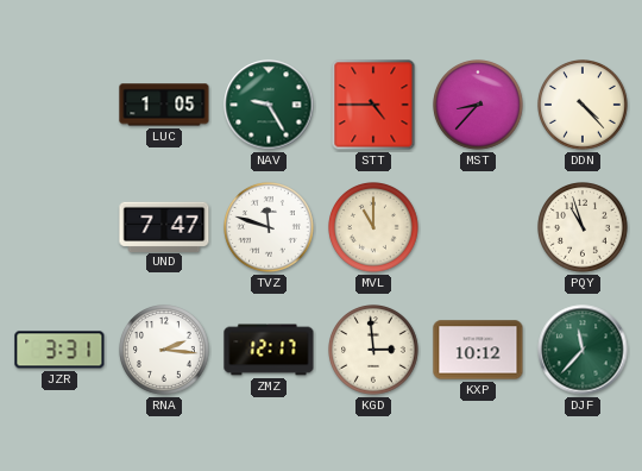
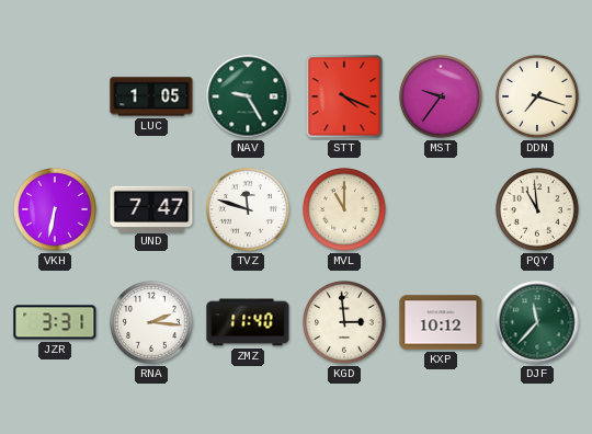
STT: 4:45 -> 4:19
MST: 8:37 -> 9:36
DDN: 4:23 -> 7:18
VKH: none -> 6:32
PQY: 10:57 -> 10:59
ZMZ: 12:17 -> 11:40
